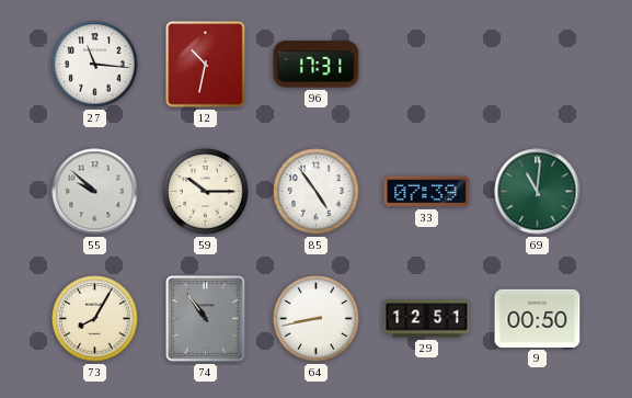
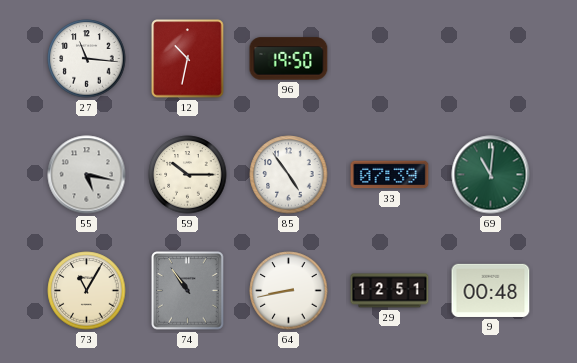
96: 17:31 -> 19:50
55: 9:52 -> 5:17
73: 8:05 -> 11:05
9: 00:50 -> 00:48
